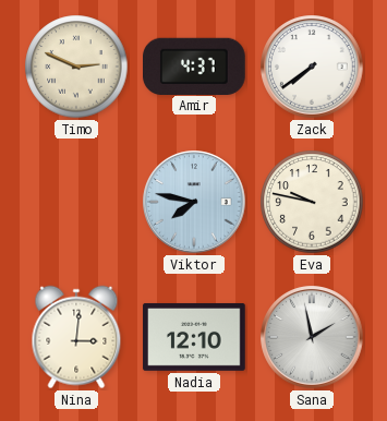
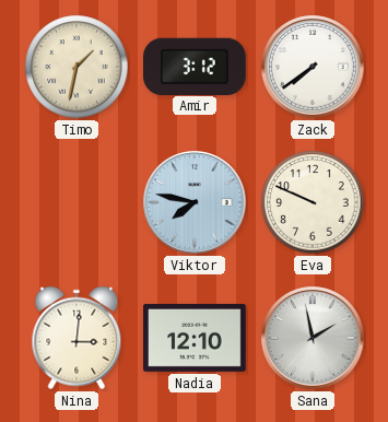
Timo: 2:49 -> 1:32
Amir: 4:37 -> 3:12
Eva: 9:47 -> 9:49
